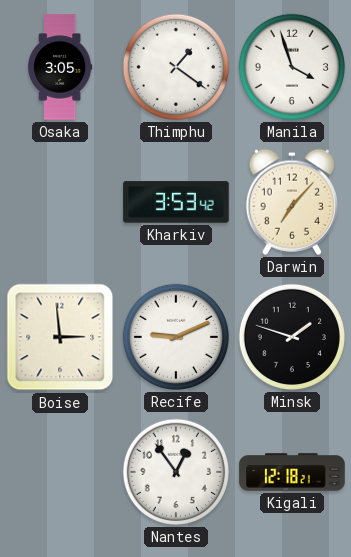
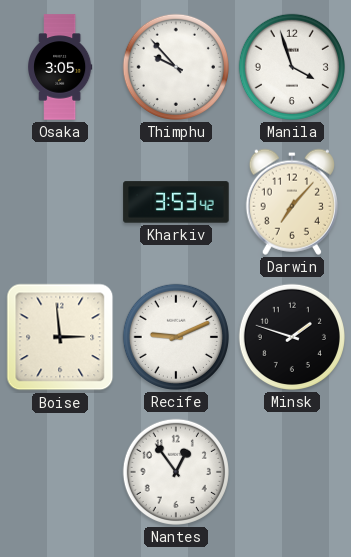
Thimphu: 1:21 -> 9:53
Kigali: 12:18 -> none
